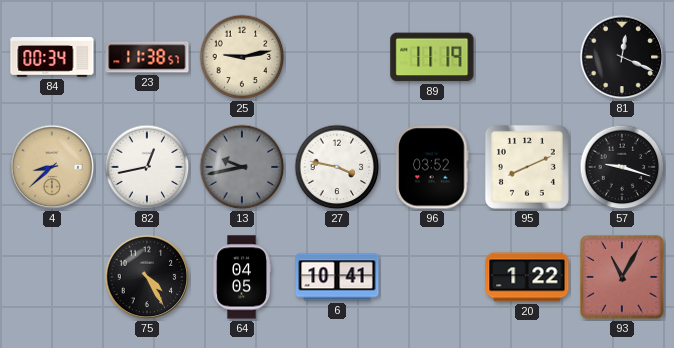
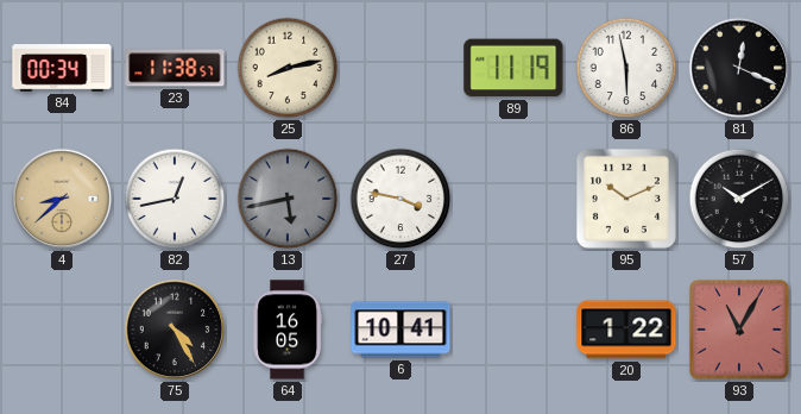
25: 9:13 -> 8:13
86: none -> 5:58
13: 9:43 -> 5:43
96: 03:52 -> none
95: 8:11 -> 10:11
57: 9:18 -> 10:10
64: 04:05 -> 16:05
